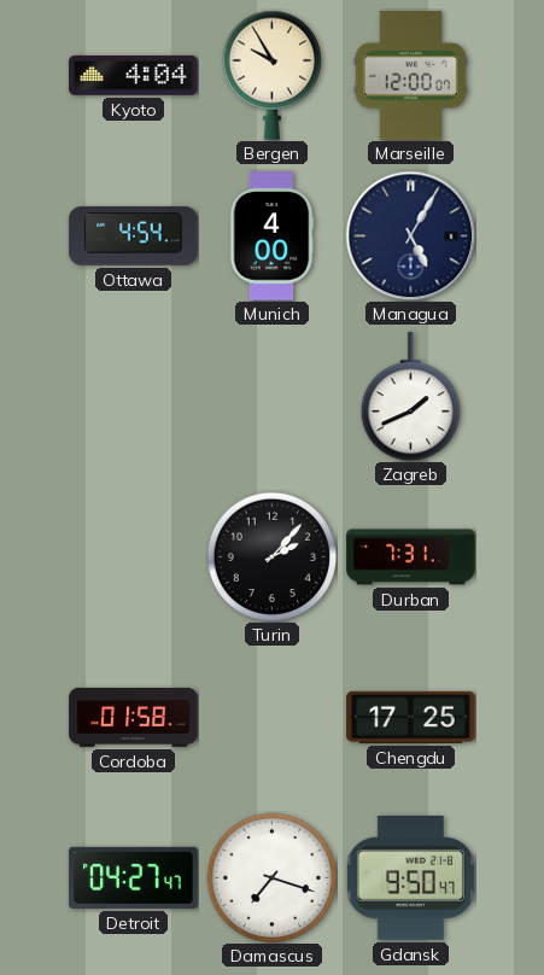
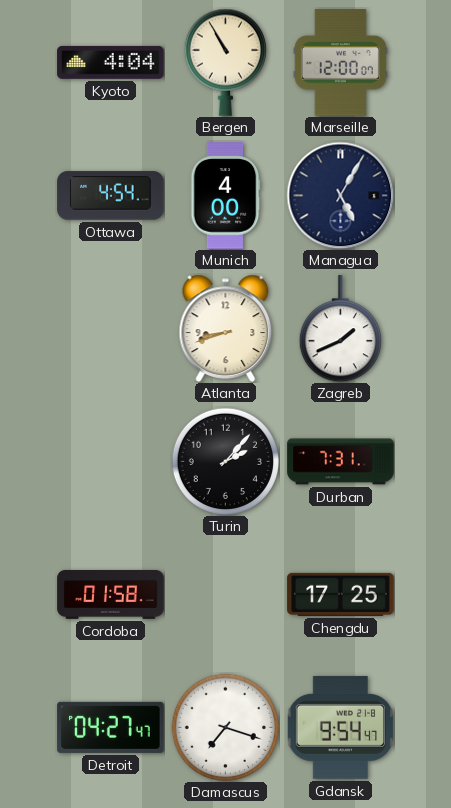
Bergen: 9:55 -> 10:55
Atlanta: none -> 8:42
Gdansk: 9:50 -> 9:54
